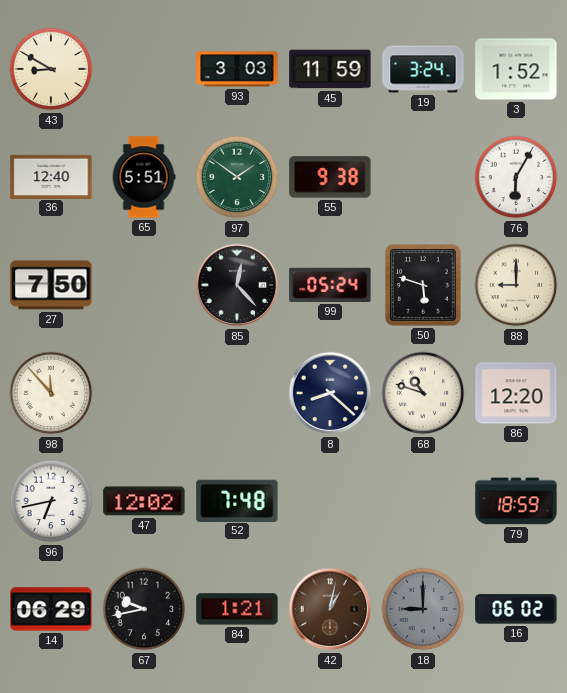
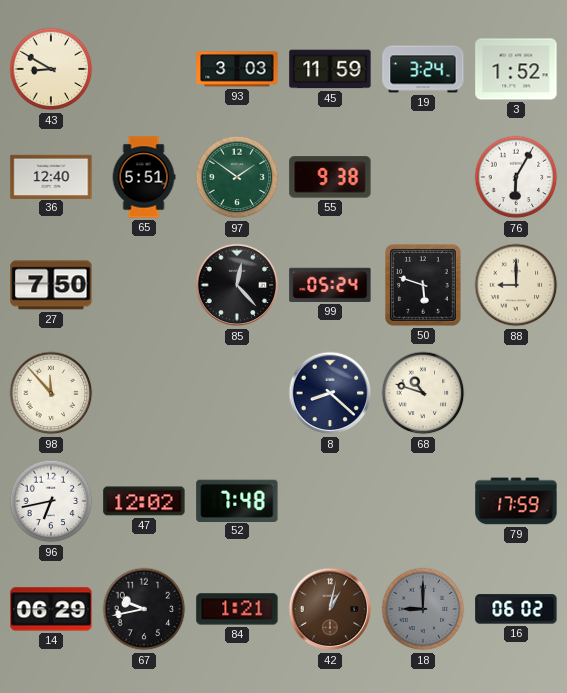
86: 12:20 -> none
79: 18:59 -> 17:59
